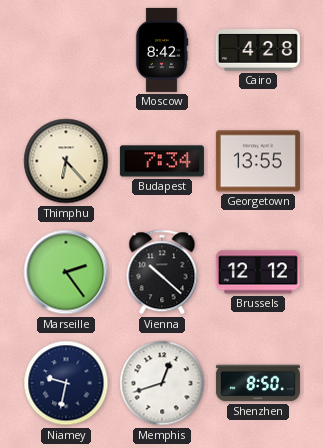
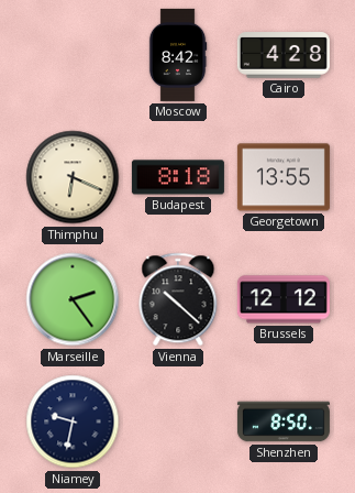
Thimphu: 6:23 -> 6:19
Budapest: 7:34 -> 8:18
Memphis: 12:42 -> none
